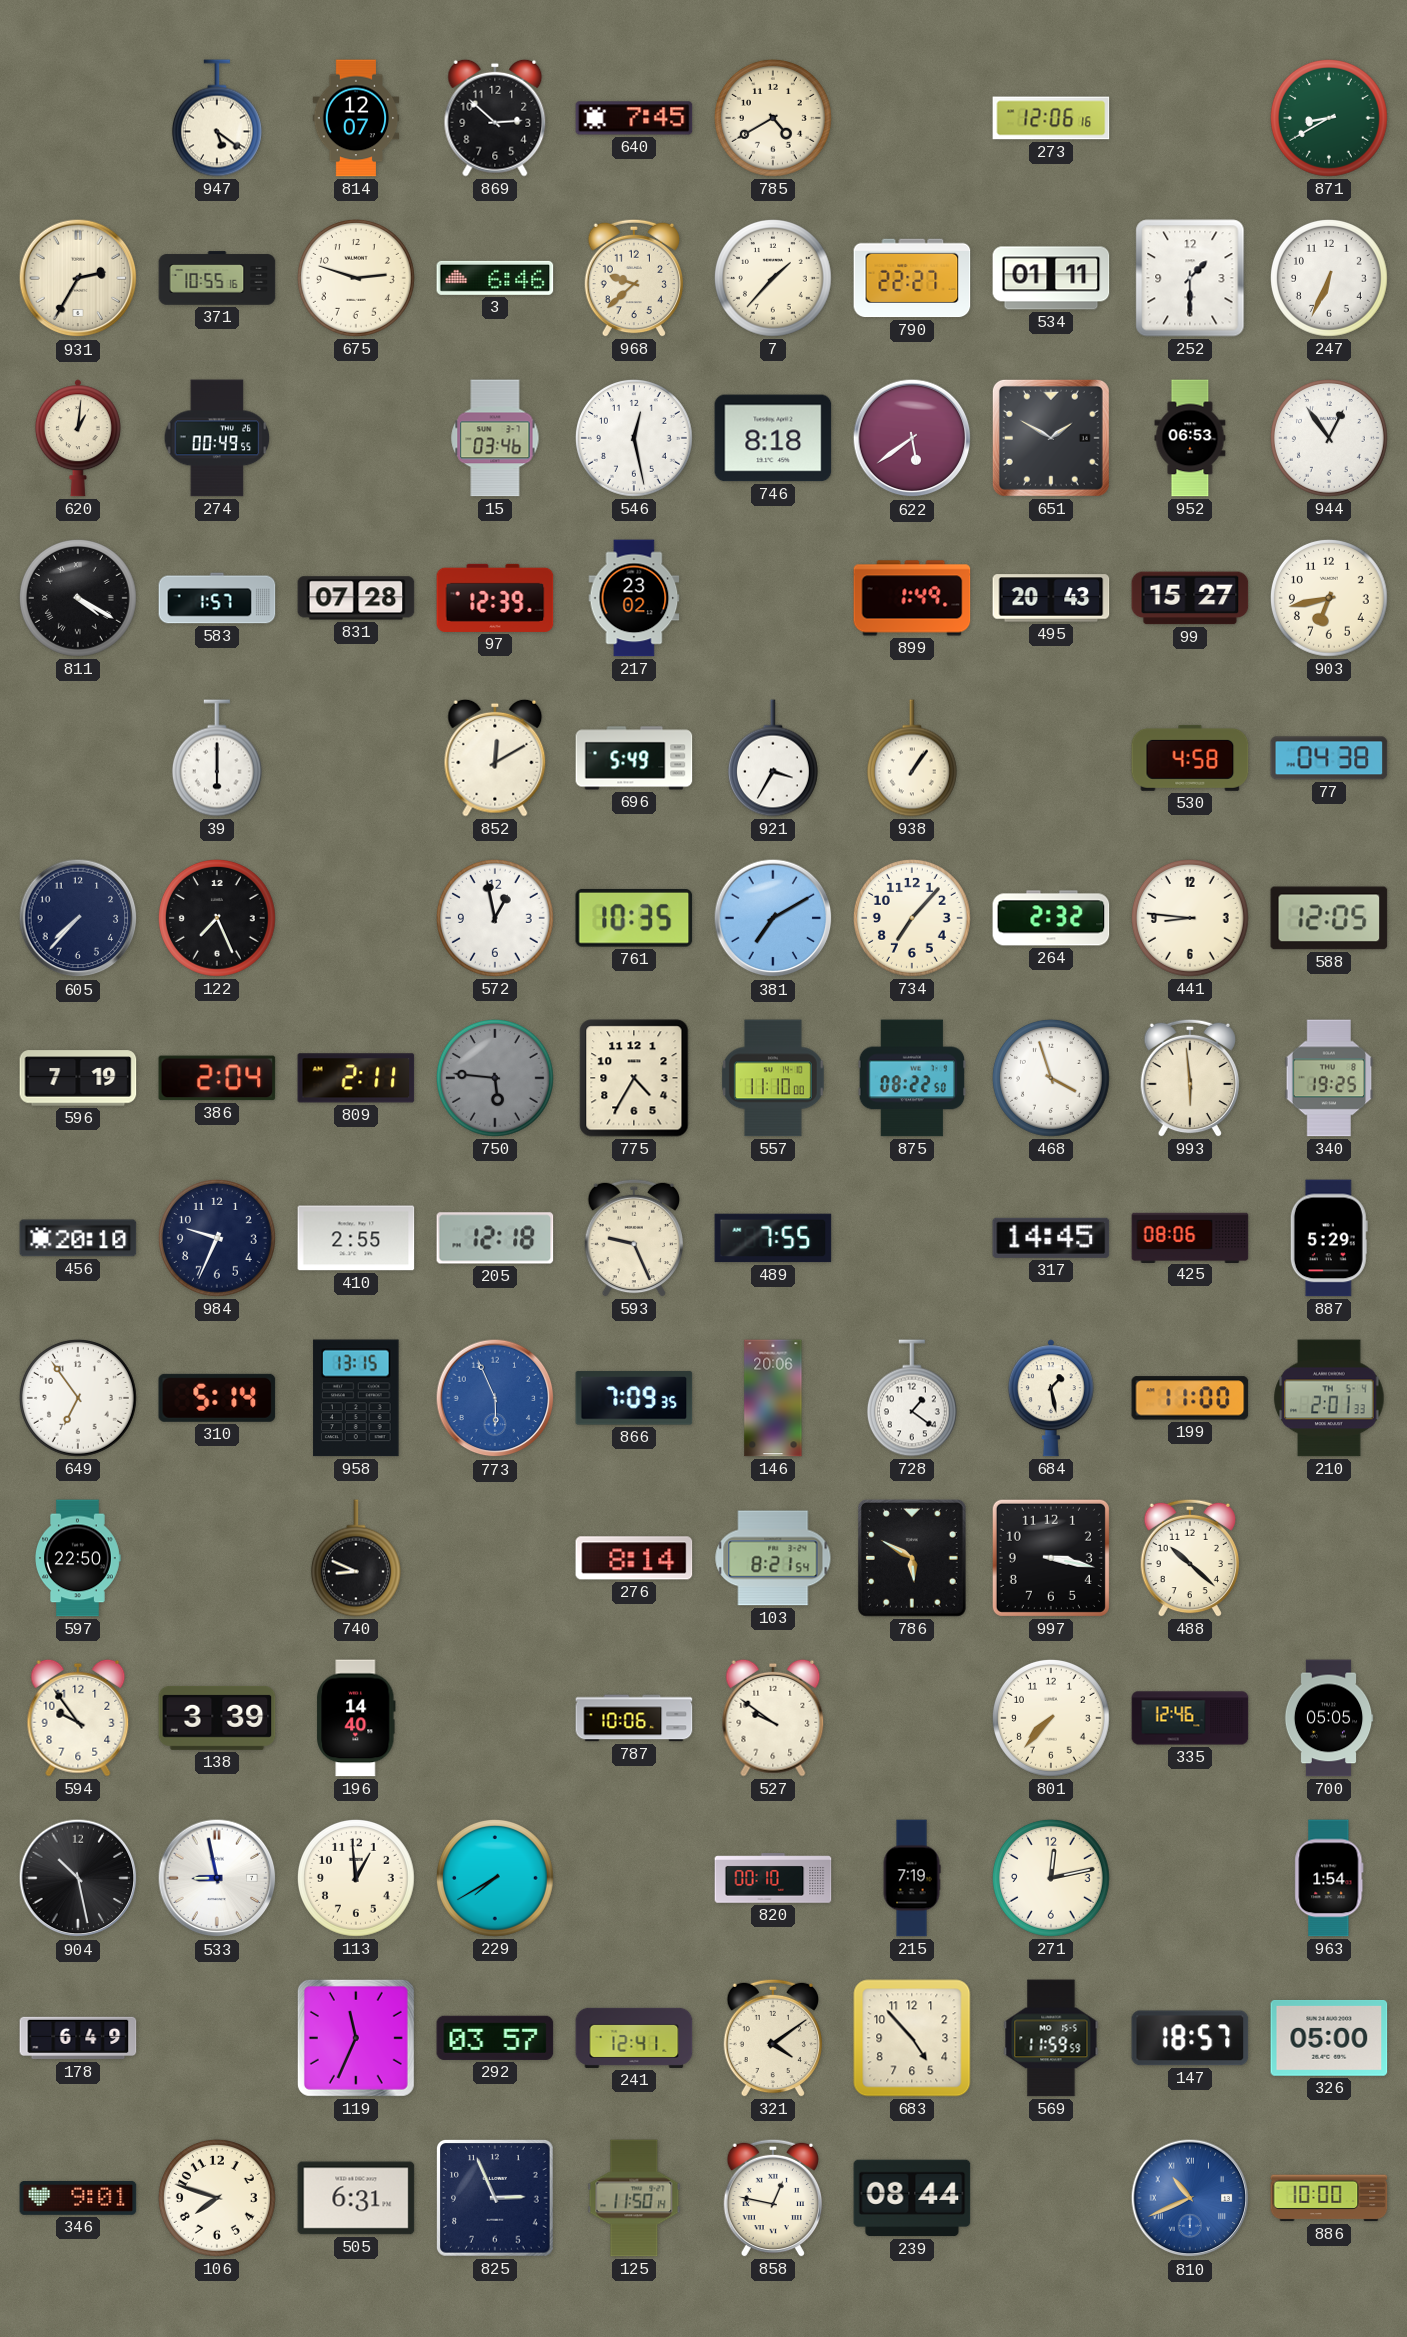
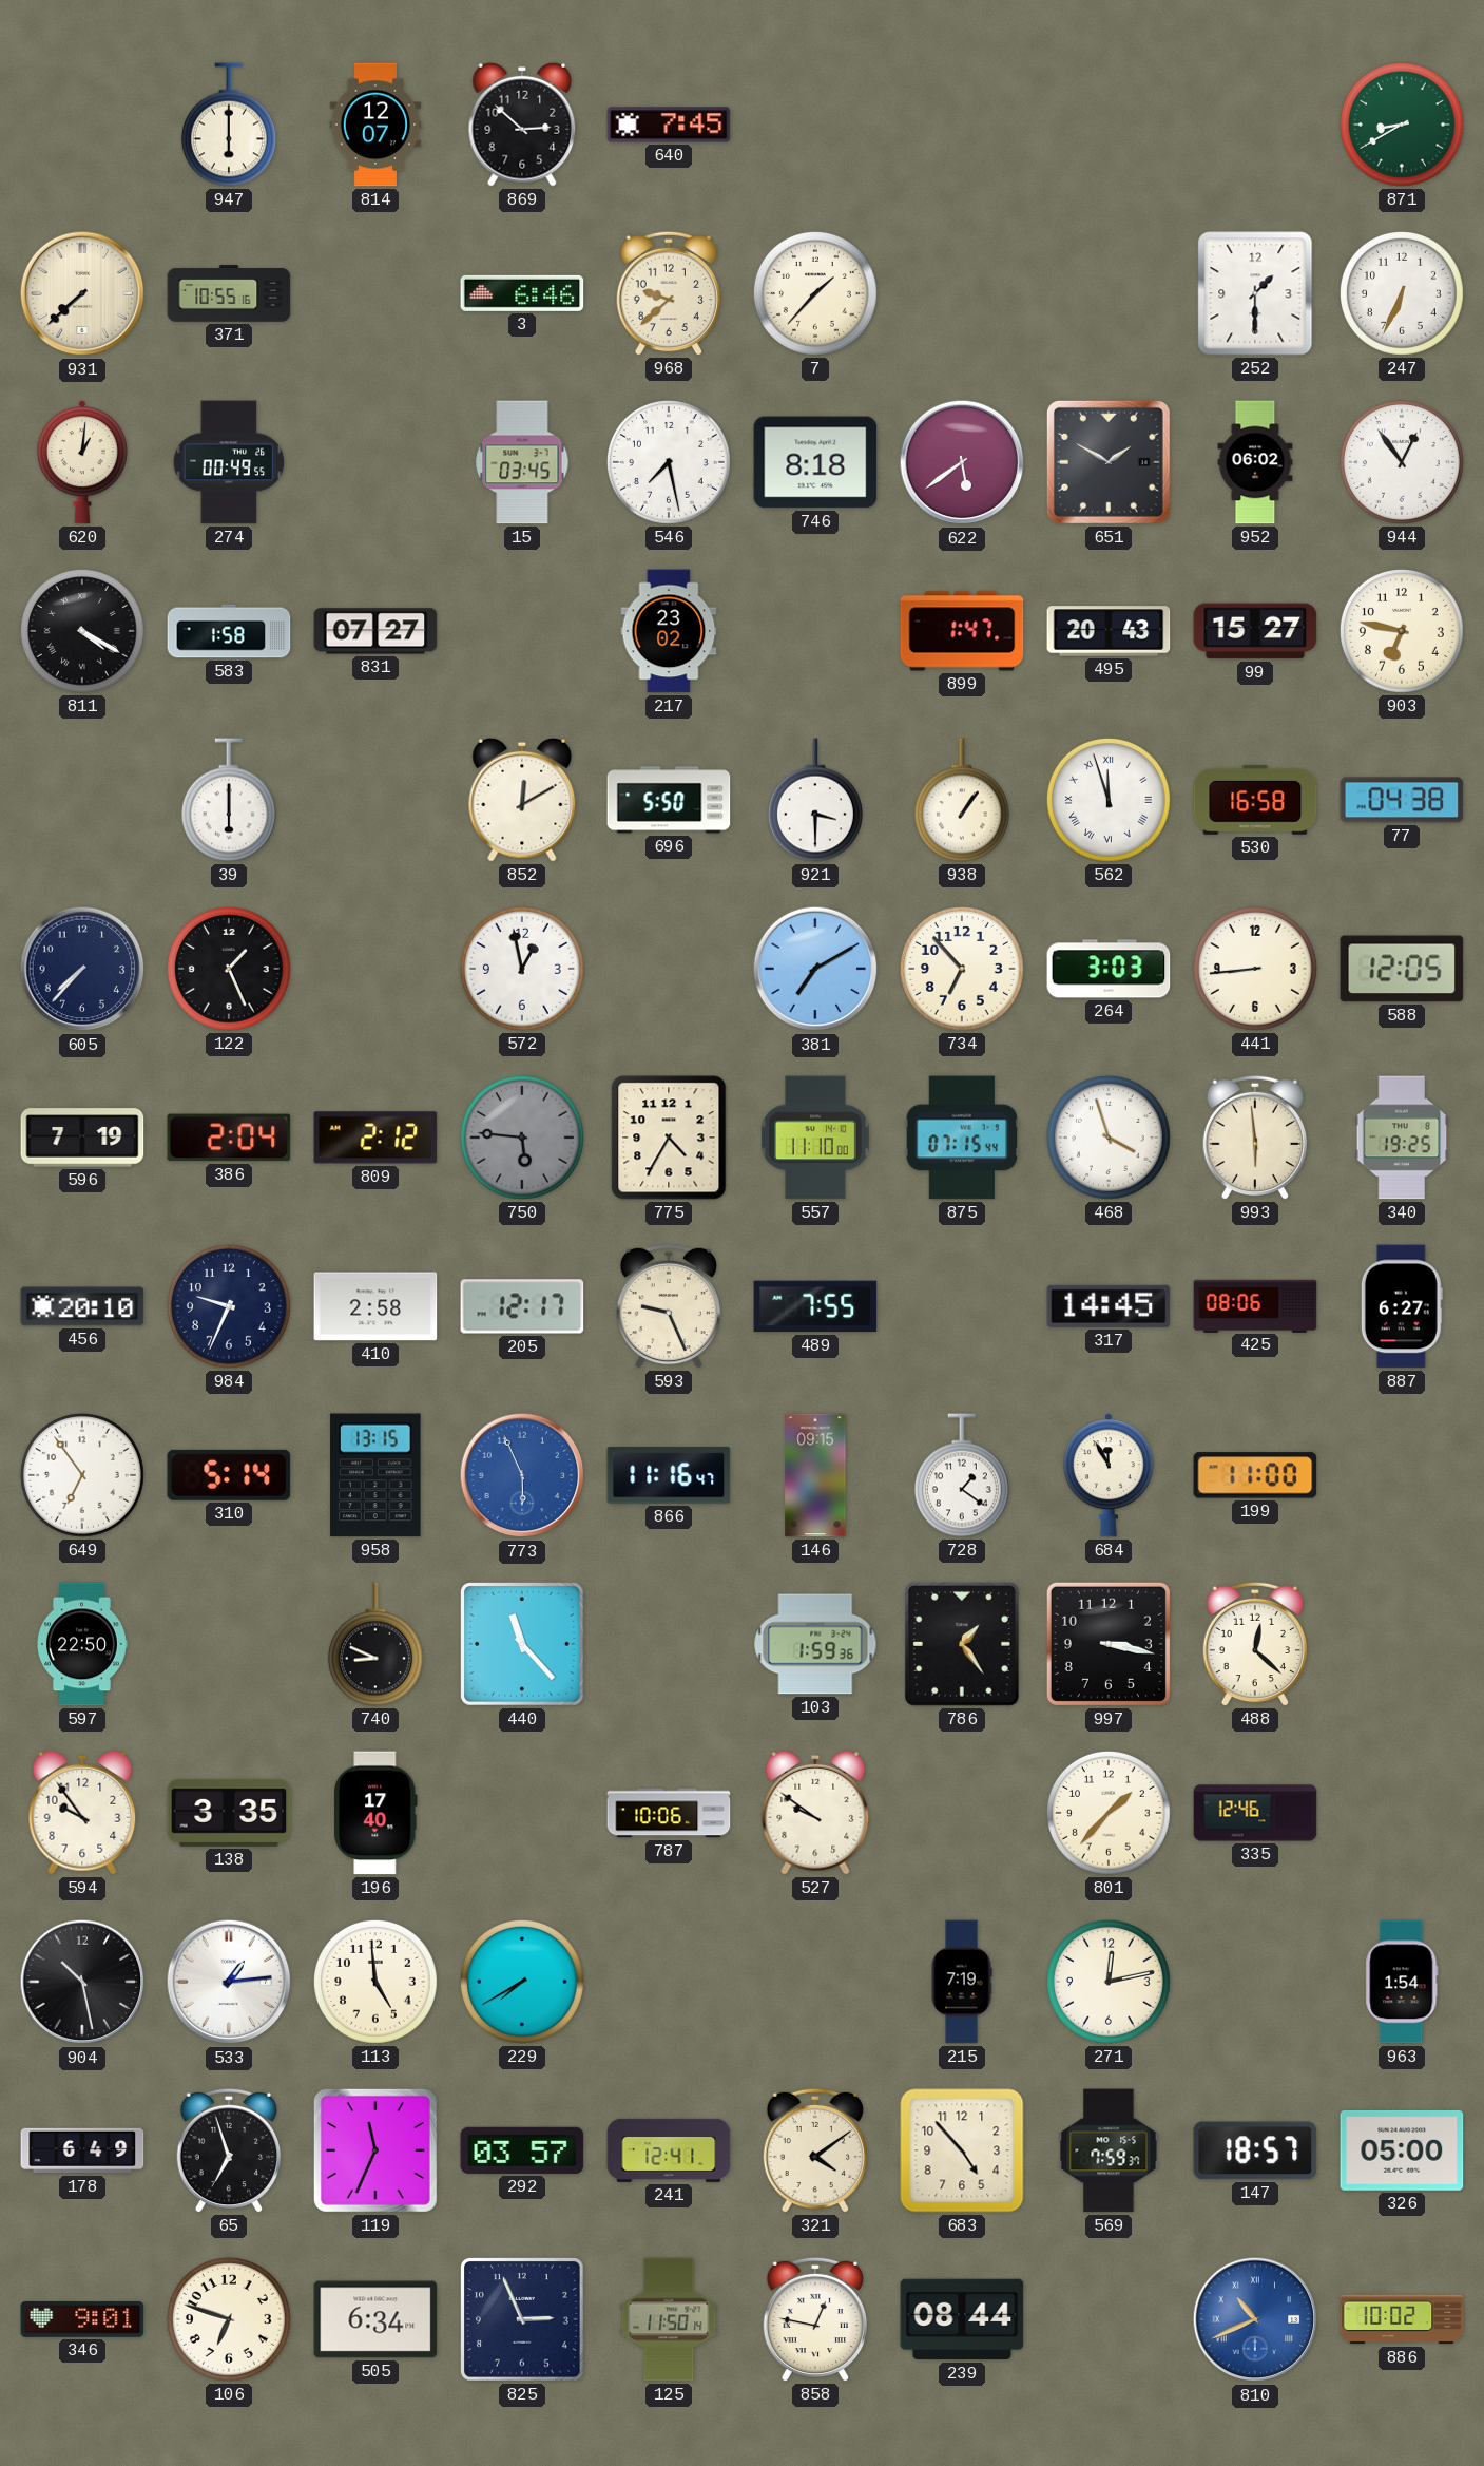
947: 5:21 -> 6:00
785: 4:40 -> none
273: 12:06 -> none
931: 2:35 -> 7:38
675: 2:48 -> none
790: 22:27 -> none
534: 01:11 -> none
15: 03:46 -> 03:45
546: 12:28 -> 7:28
952: 06:53 -> 06:02
583: 1:57 -> 1:58
831: 07:28 -> 07:27
97: 12:39 -> none
899: 1:49 -> 1:47
903: 6:43 -> 6:47
696: 5:49 -> 5:50
921: 3:35 -> 3:30
562: none -> 11:57
530: 4:58 -> 16:58
122: 7:26 -> 1:26
761: 10:35 -> none
734: 7:07 -> 6:53
264: 2:32 -> 3:03
441: 8:46 -> 8:44
809: 2:11 -> 2:12
875: 08:22 -> 07:15
410: 2:55 -> 2:58
205: 12:18 -> 12:17
887: 5:29 -> 6:27
866: 7:09 -> 11:16
146: 20:06 -> 09:15
684: 1:28 -> 11:55
210: 2:01 -> none
440: none -> 11:23
276: 8:14 -> none
103: 8:21 -> 1:59
786: 5:50 -> 1:24
488: 10:22 -> 12:22
138: 3:39 -> 3:35
196: 14:40 -> 17:40
801: 7:37 -> 1:37
700: 05:05 -> none
533: 8:58 -> 1:14
113: 12:59 -> 4:59
820: 00:10 -> none
65: none -> 6:57
569: 11:59 -> 7:59
106: 7:48 -> 6:48
505: 6:31 -> 6:34
886: 10:00 -> 10:02
